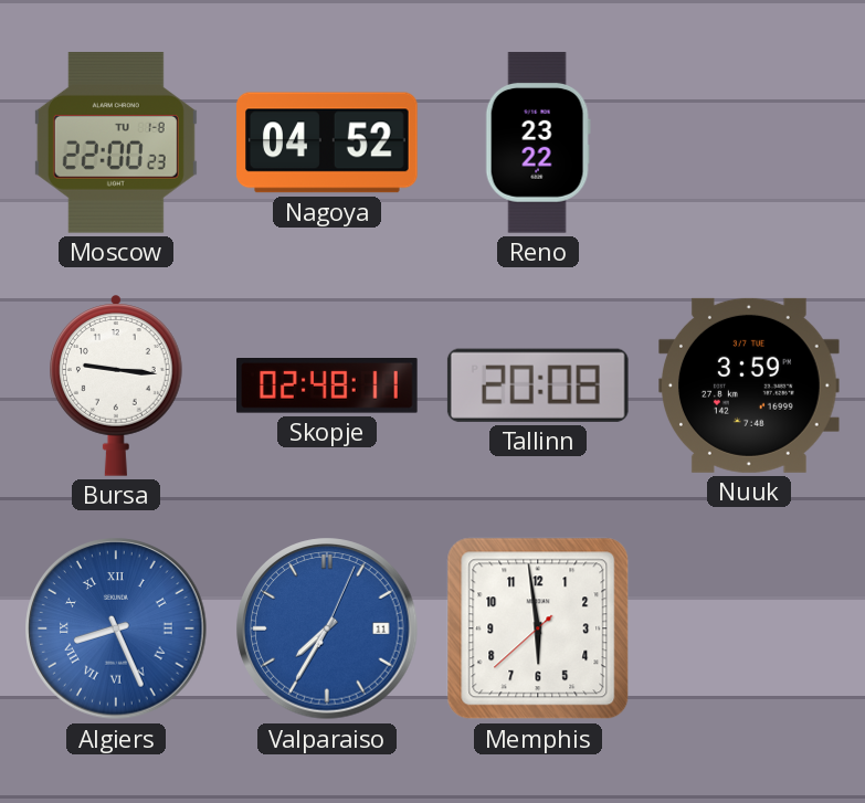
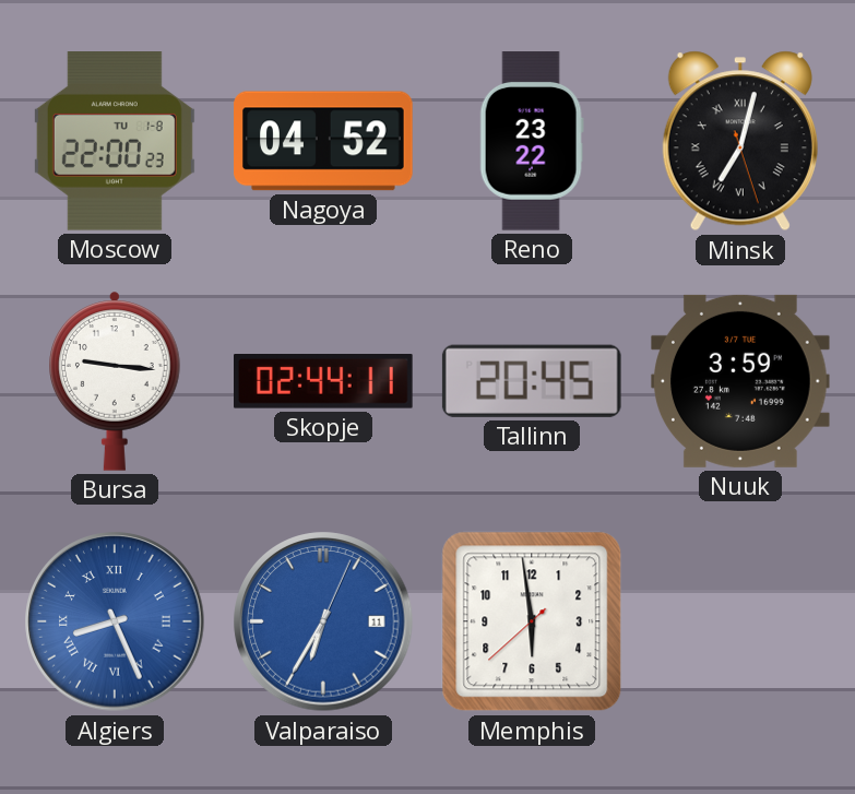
Minsk: none -> 7:02
Skopje: 02:48 -> 02:44
Tallinn: 20:08 -> 20:45
Valparaiso: 7:35 -> 6:35
